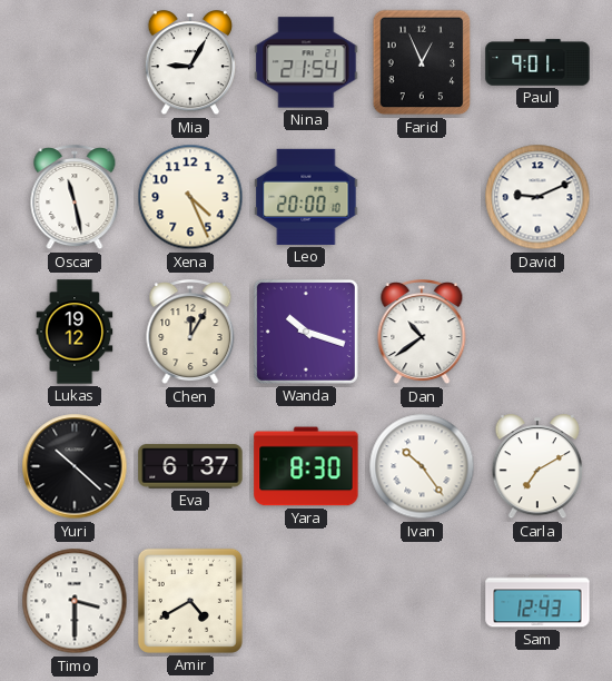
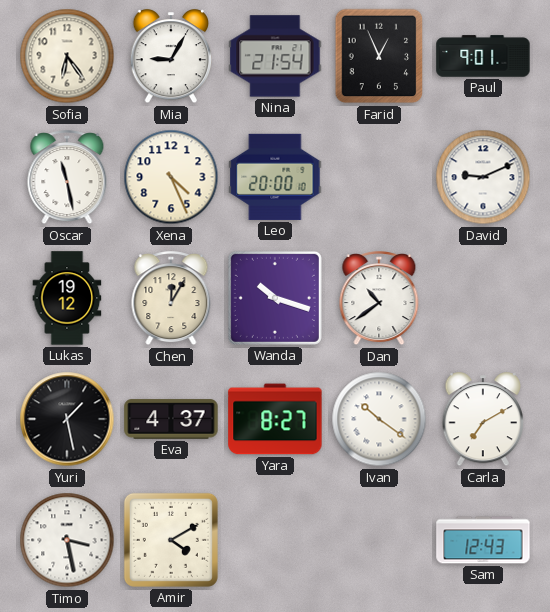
Sofia: none -> 6:24
Yuri: 10:22 -> 1:28
Eva: 6:37 -> 4:37
Yara: 8:30 -> 8:27
Ivan: 10:24 -> 10:21
Timo: 3:30 -> 3:28
Amir: 4:40 -> 4:10
